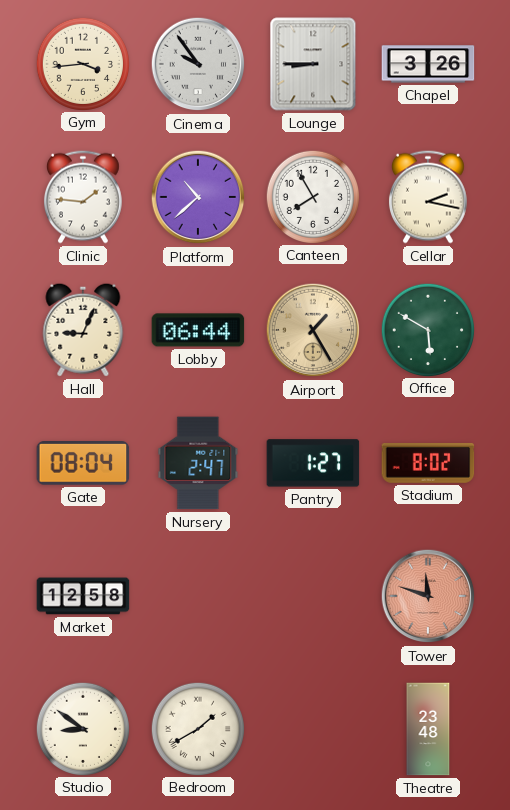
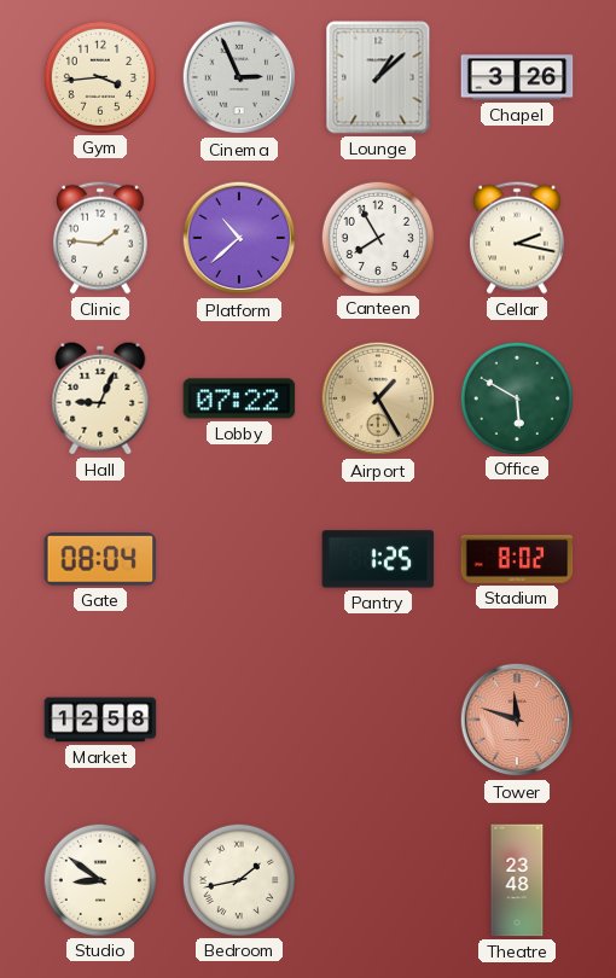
Cinema: 9:54 -> 2:56
Lounge: 8:45 -> 1:08
Lobby: 06:44 -> 07:22
Nursery: 2:47 -> none
Pantry: 1:27 -> 1:25
Bedroom: 1:40 -> 1:43
